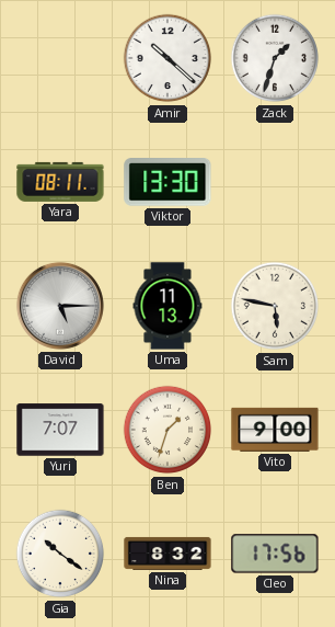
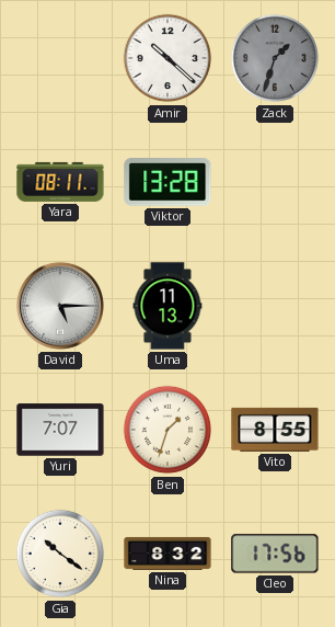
Zack dial: white -> grey
Viktor: 13:30 -> 13:28
Sam: 5:47 -> none
Vito: 9:00 -> 8:55
